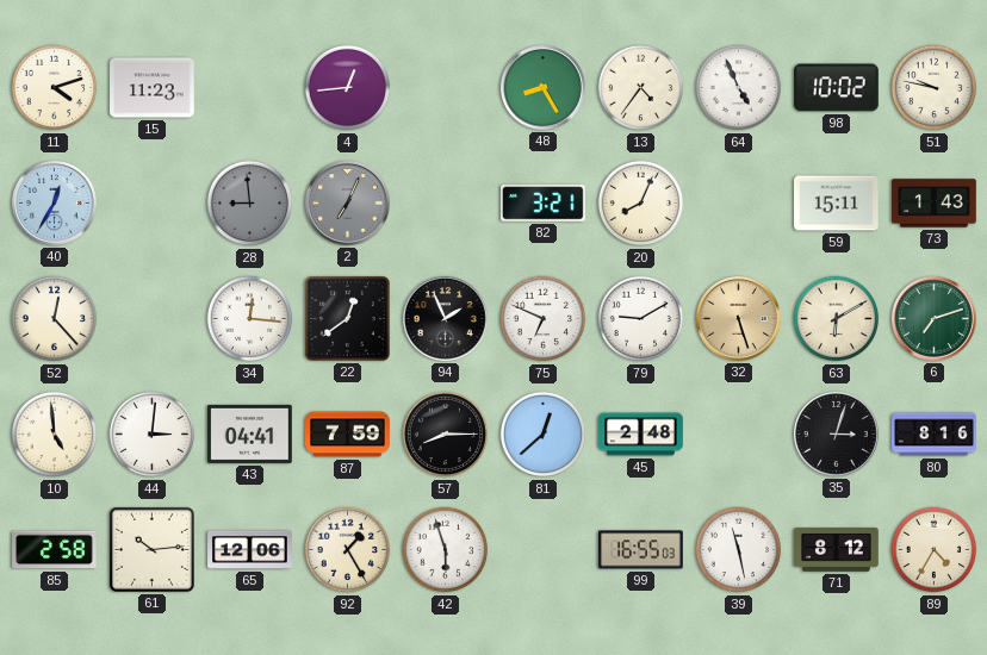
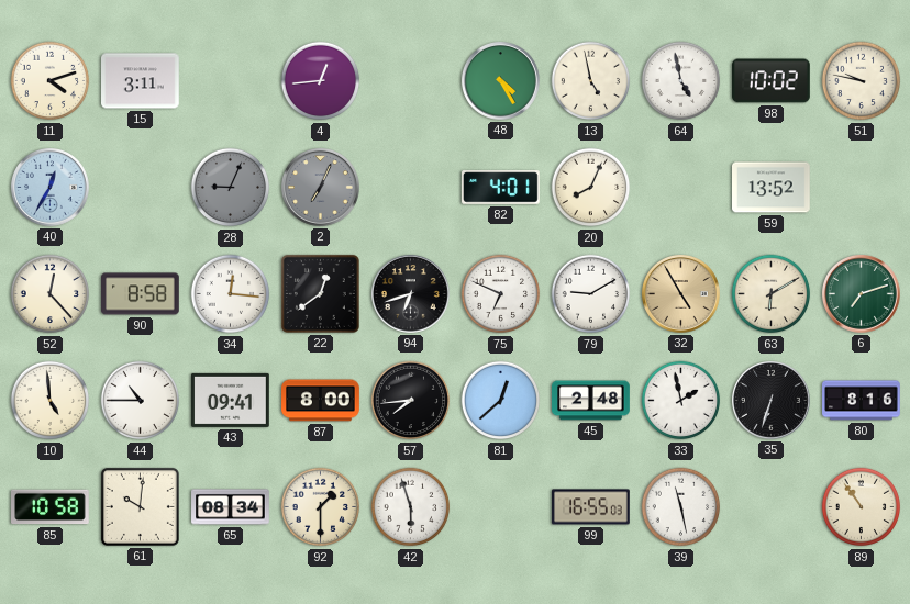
15: 11:23 -> 3:11
48: 8:25 -> 4:25
13: 4:36 -> 4:58
64: 4:56 -> 4:58
28: 8:59 -> 9:04
82: 3:21 -> 4:01
59: 15:11 -> 13:52
73: 1:43 -> none
90: none -> 8:58
94: 1:56 -> 6:42
32: 5:27 -> 4:55
44: 3:01 -> 10:45
43: 04:41 -> 09:41
87: 7:59 -> 8:00
57: 8:15 -> 7:44
33: none -> 1:58
35: 3:03 -> 6:33
85: 2:58 -> 10:58
61: 10:14 -> 10:01
65: 12:06 -> 08:34
92: 1:25 -> 1:30
71: 8:12 -> none
89: 4:35 -> 10:54
